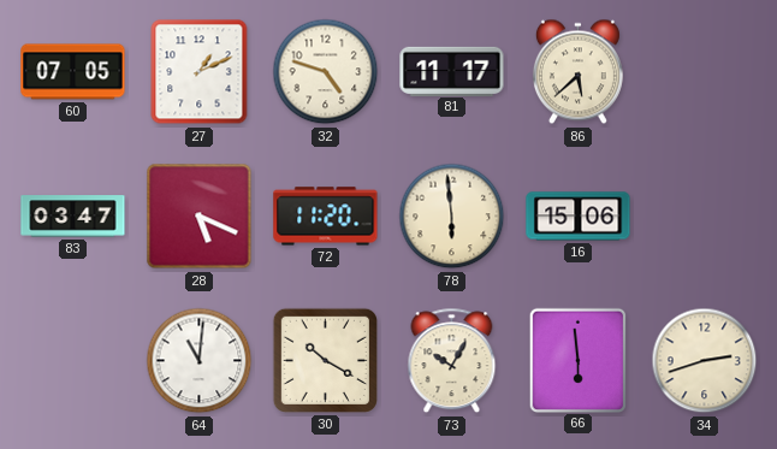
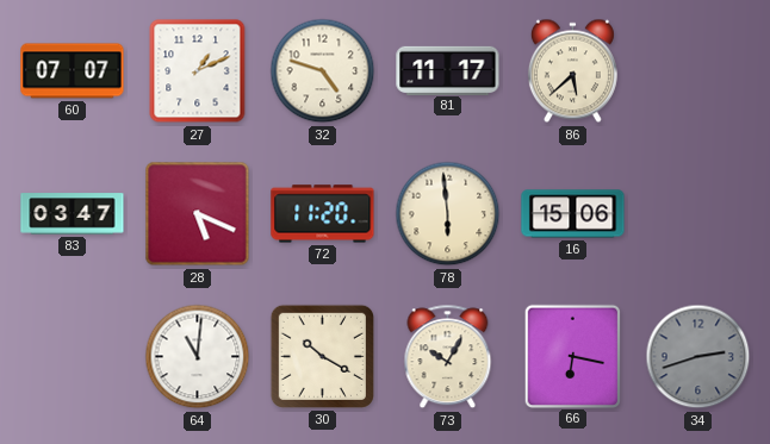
60: 07:05 -> 07:07
66: 5:59 -> 6:17
34 dial: cream -> grey
